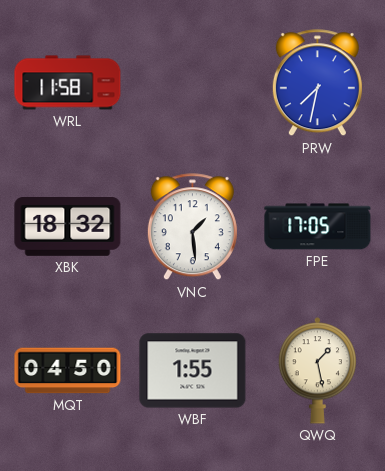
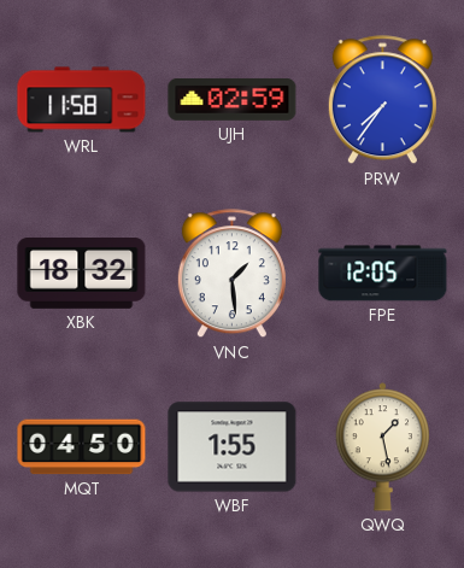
UJH: none -> 02:59
PRW: 7:32 -> 7:36
FPE: 17:05 -> 12:05
